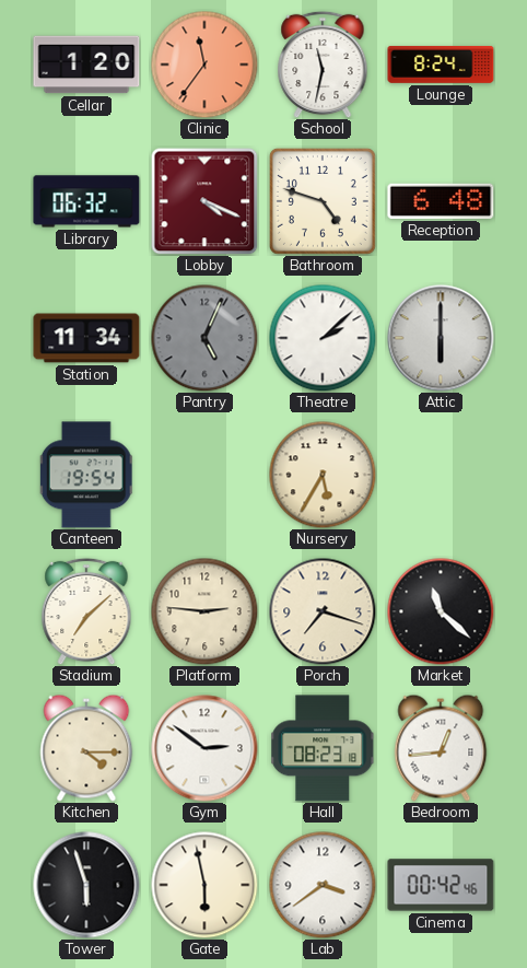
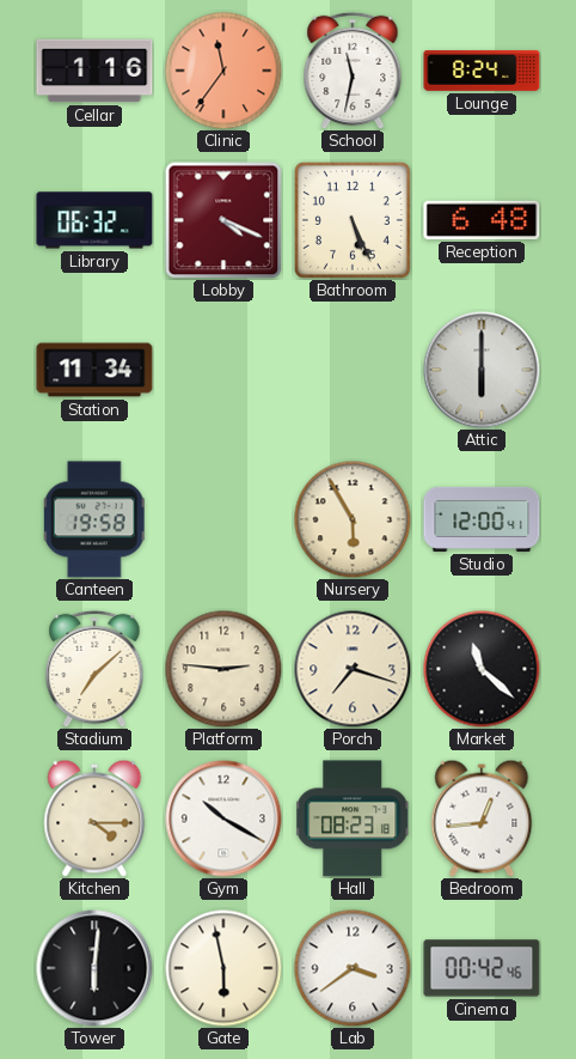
Cellar: 1:20 -> 1:16
Bathroom: 4:48 -> 5:26
Pantry: 5:04 -> none
Theatre: 2:08 -> none
Canteen: 19:54 -> 19:58
Nursery: 5:35 -> 5:55
Studio: none -> 12:00
Gym: 2:51 -> 10:20
Tower: 5:57 -> 6:01
